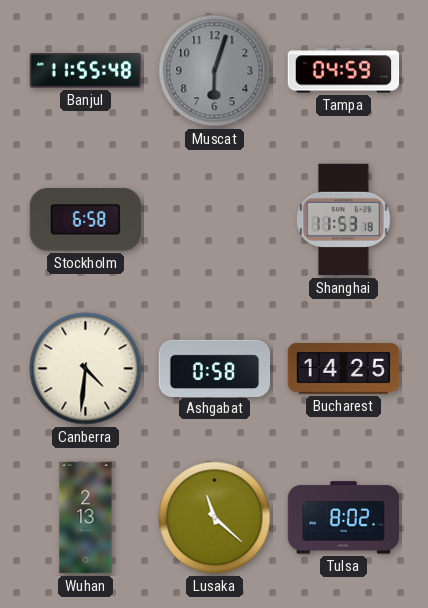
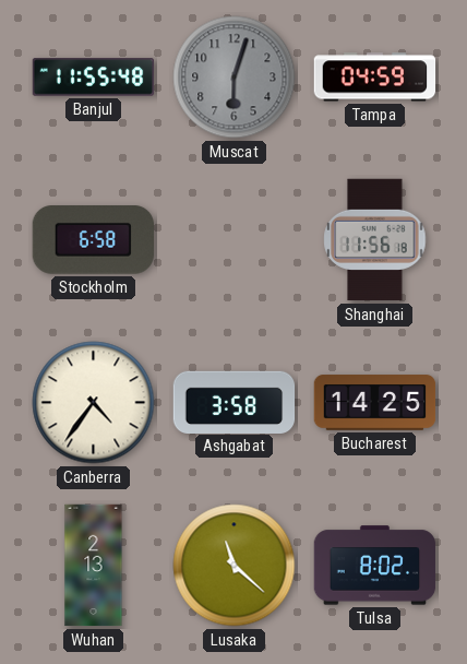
Shanghai: 11:53 -> 11:56
Canberra: 4:31 -> 4:36
Ashgabat: 0:58 -> 3:58
